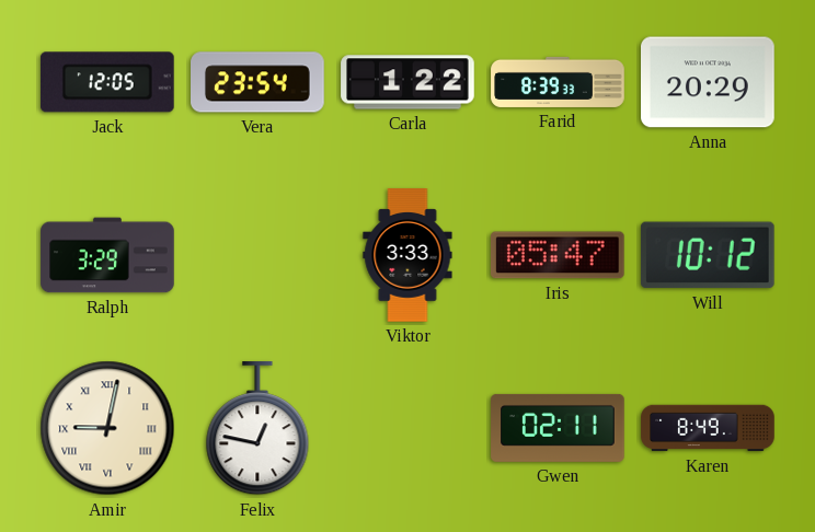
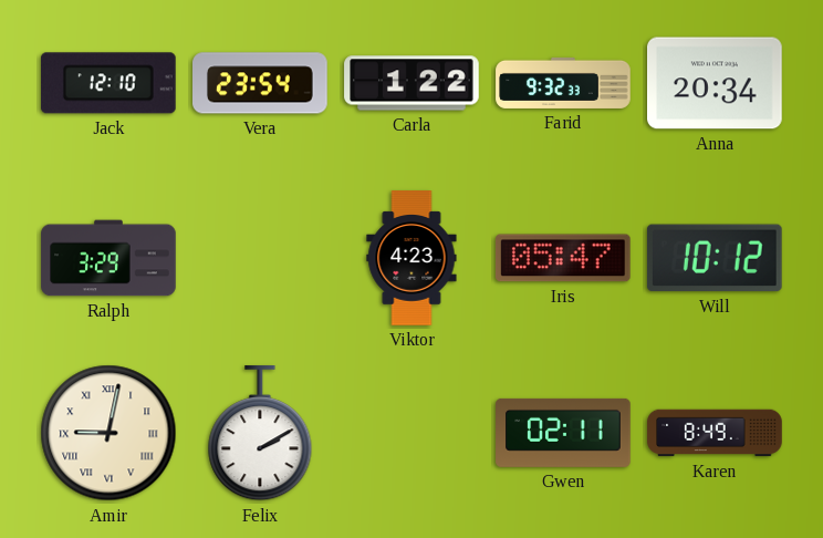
Jack: 12:05 -> 12:10
Farid: 8:39 -> 9:32
Anna: 20:29 -> 20:34
Viktor: 3:33 -> 4:23
Felix: 12:47 -> 2:10
